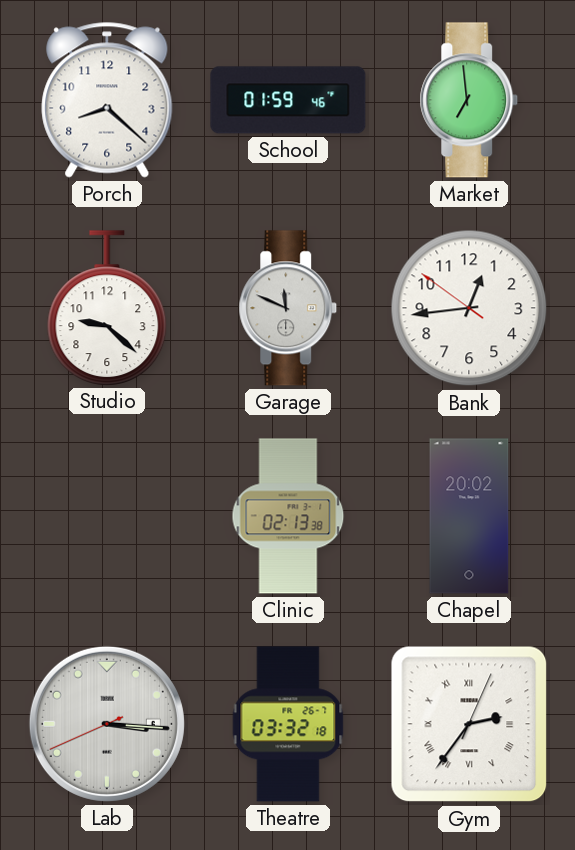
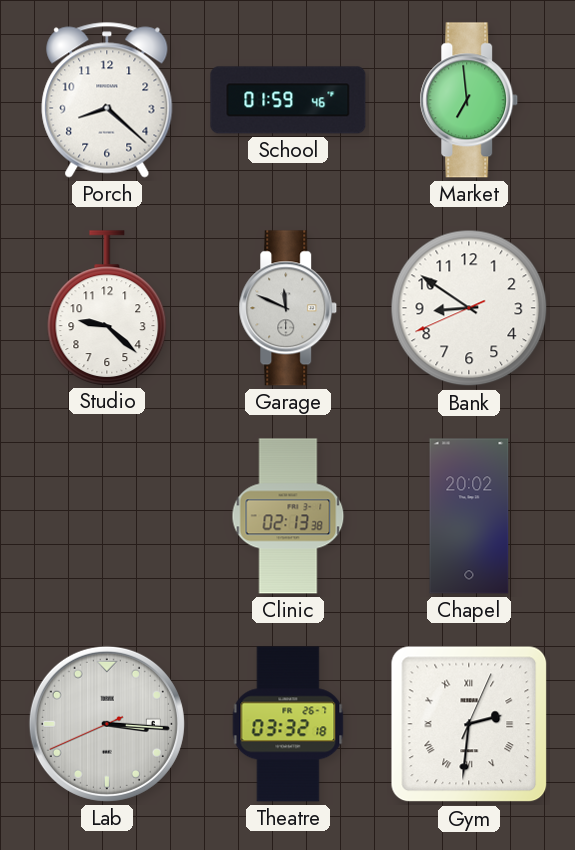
Bank: 12:43 -> 8:50
Gym: 2:36 -> 2:31
